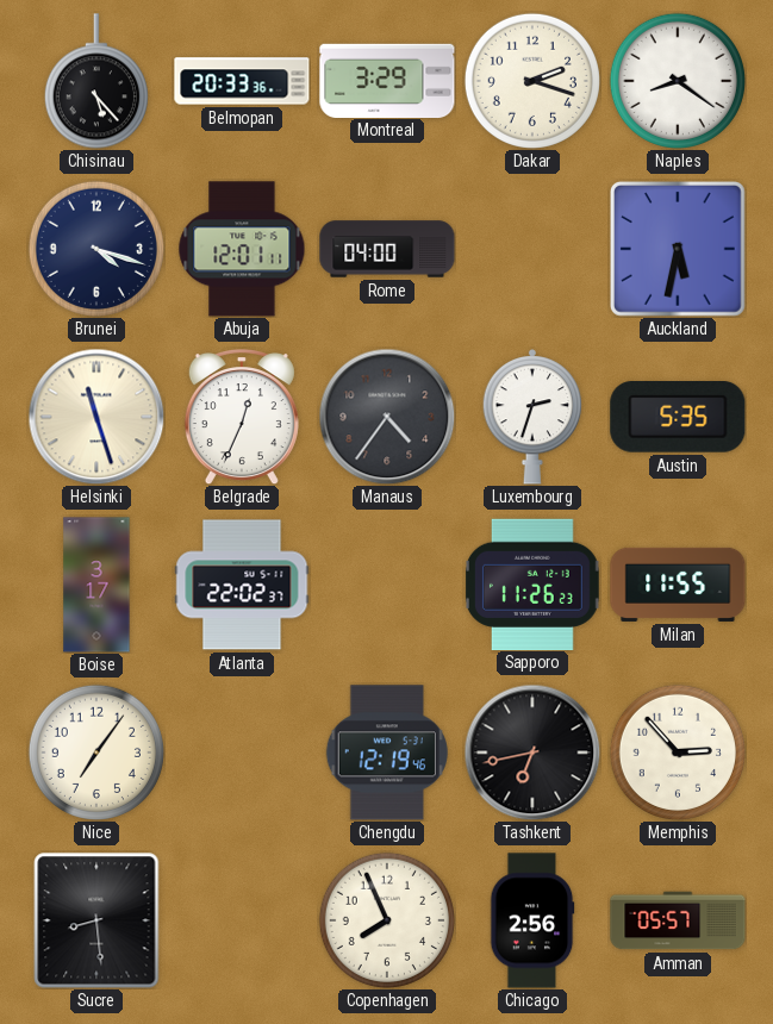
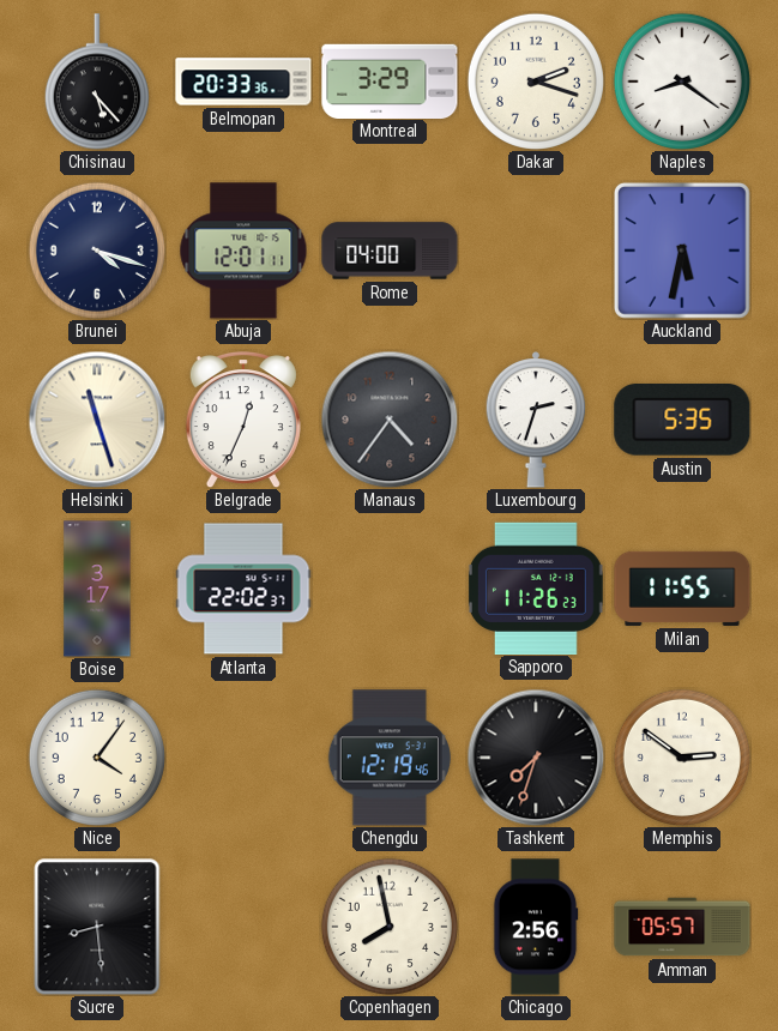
Nice: 7:06 -> 4:06
Tashkent: 6:43 -> 7:33
Memphis: 2:53 -> 2:51
Copenhagen: 7:56 -> 7:58
